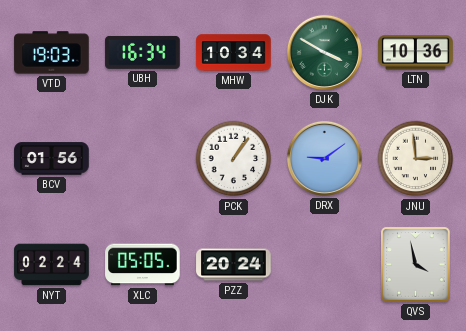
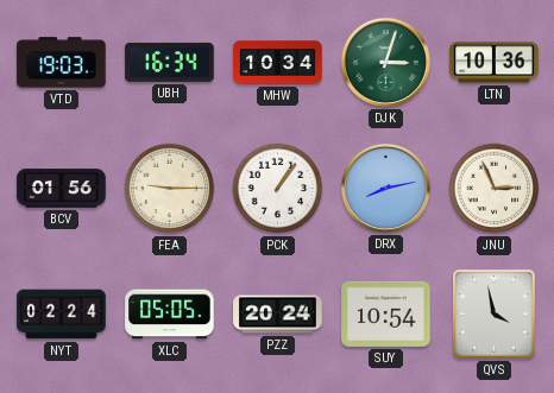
DJK: 3:50 -> 3:03
FEA: none -> 9:15
DRX: 9:09 -> 8:13
JNU: 2:59 -> 2:56
SUY: none -> 10:54
